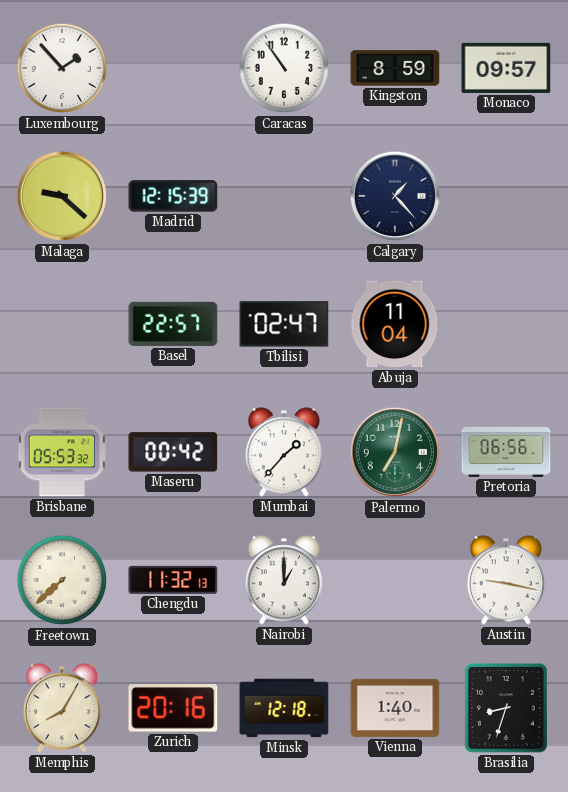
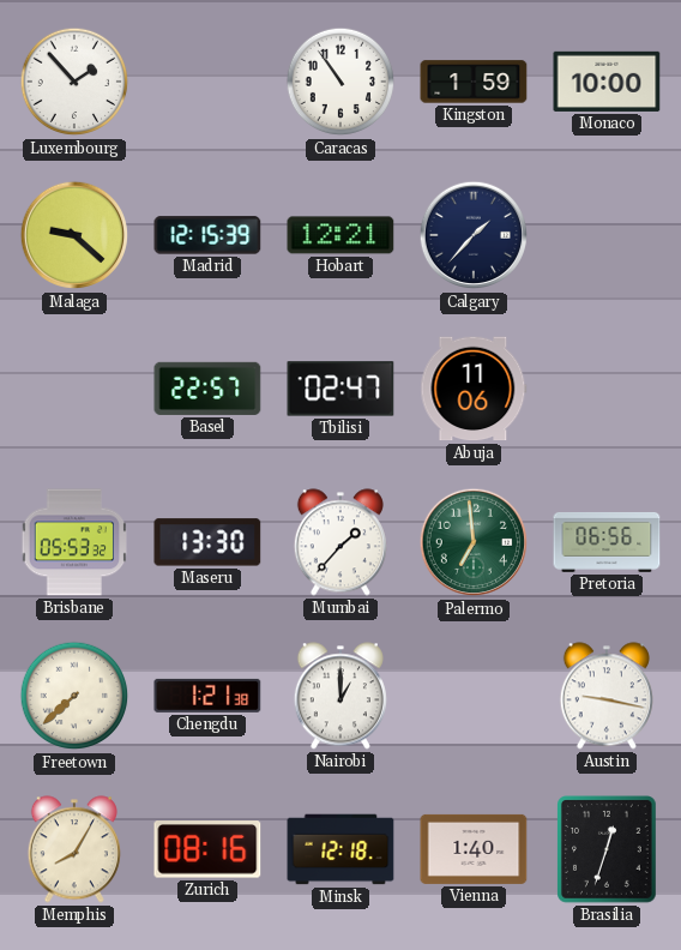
Kingston: 8:59 -> 1:59
Monaco: 09:57 -> 10:00
Hobart: none -> 12:21
Calgary: 1:23 -> 1:37
Abuja: 11:04 -> 11:06
Maseru: 00:42 -> 13:30
Palermo: 7:02 -> 6:59
Chengdu: 11:32 -> 1:21
Zurich: 20:16 -> 08:16
Brasilia: 8:33 -> 12:33
